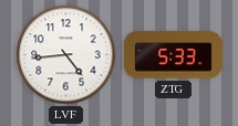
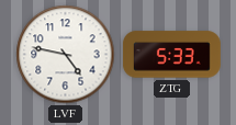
LVF: 4:44 -> 4:47
